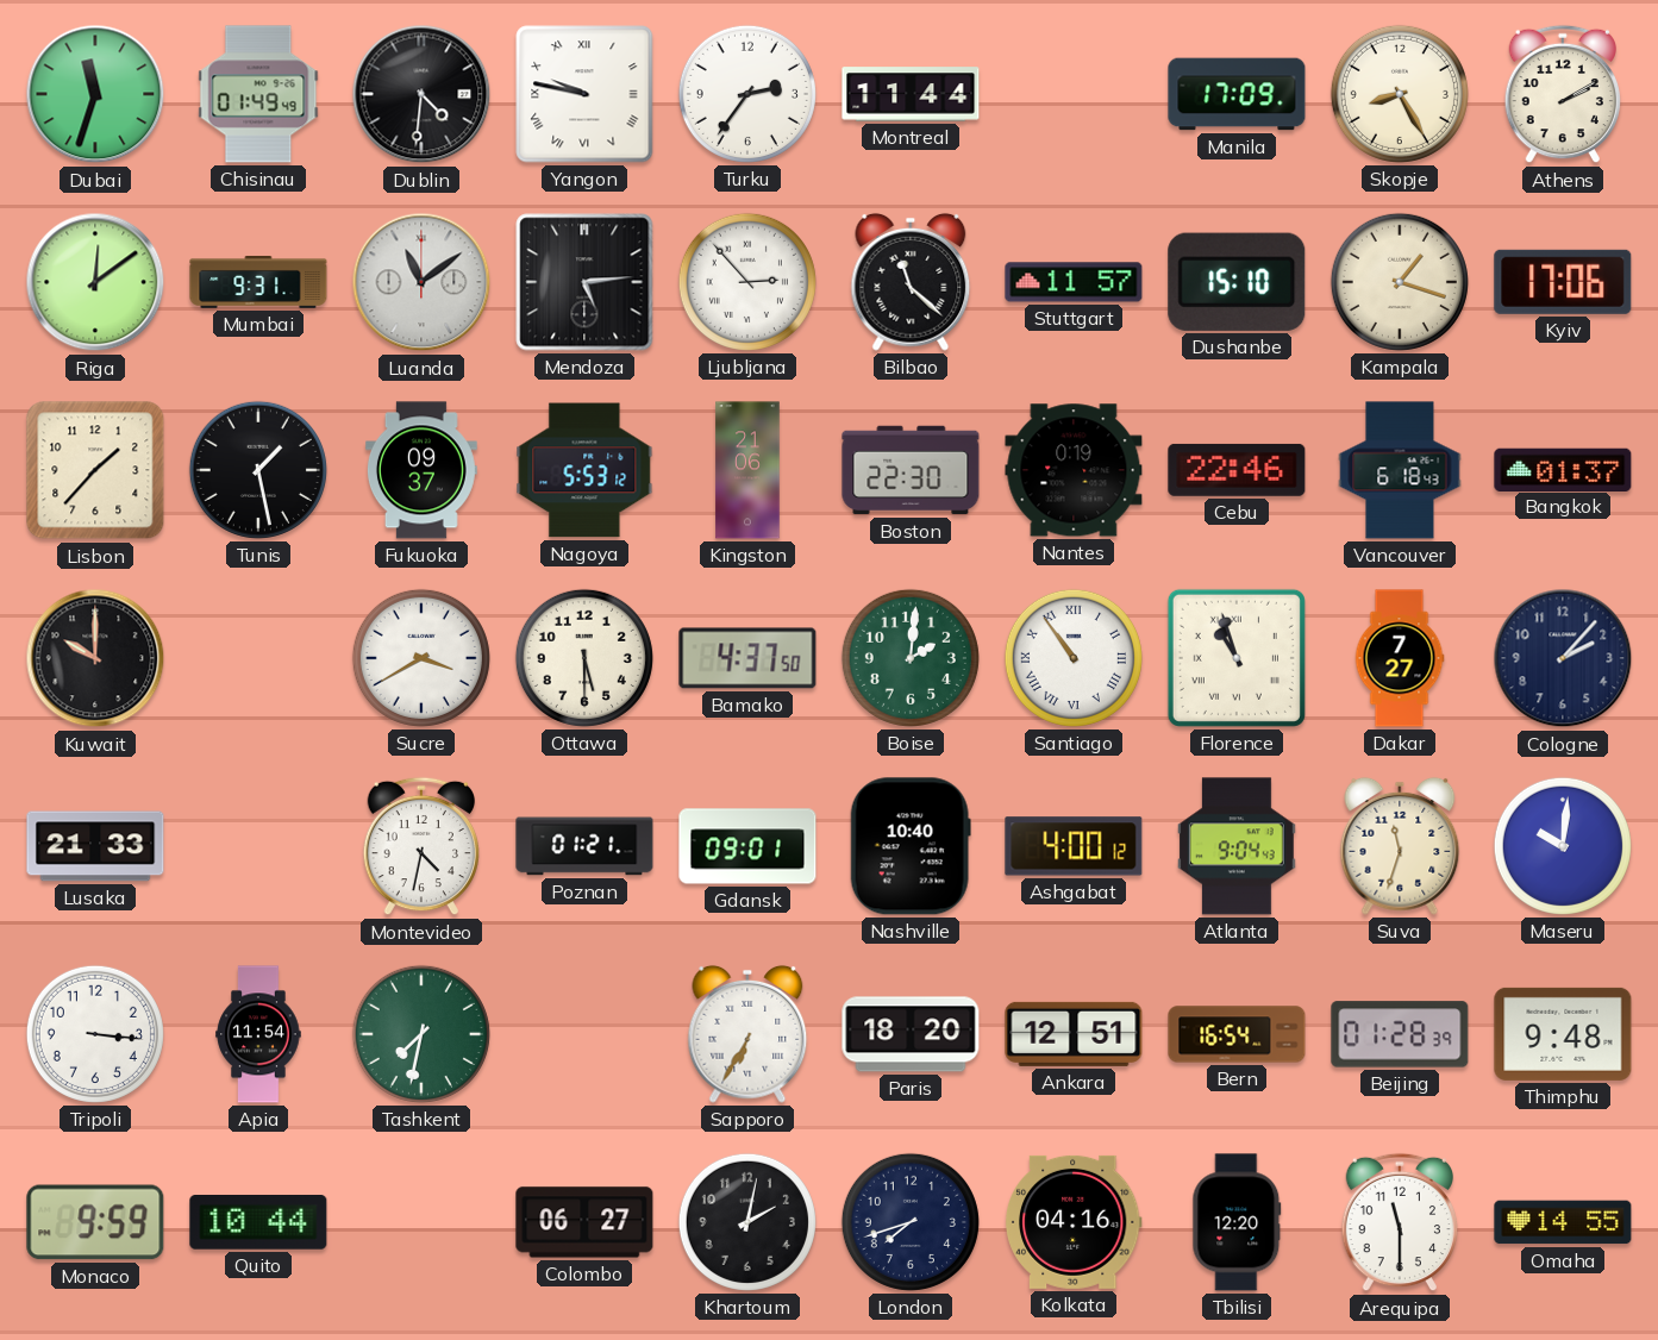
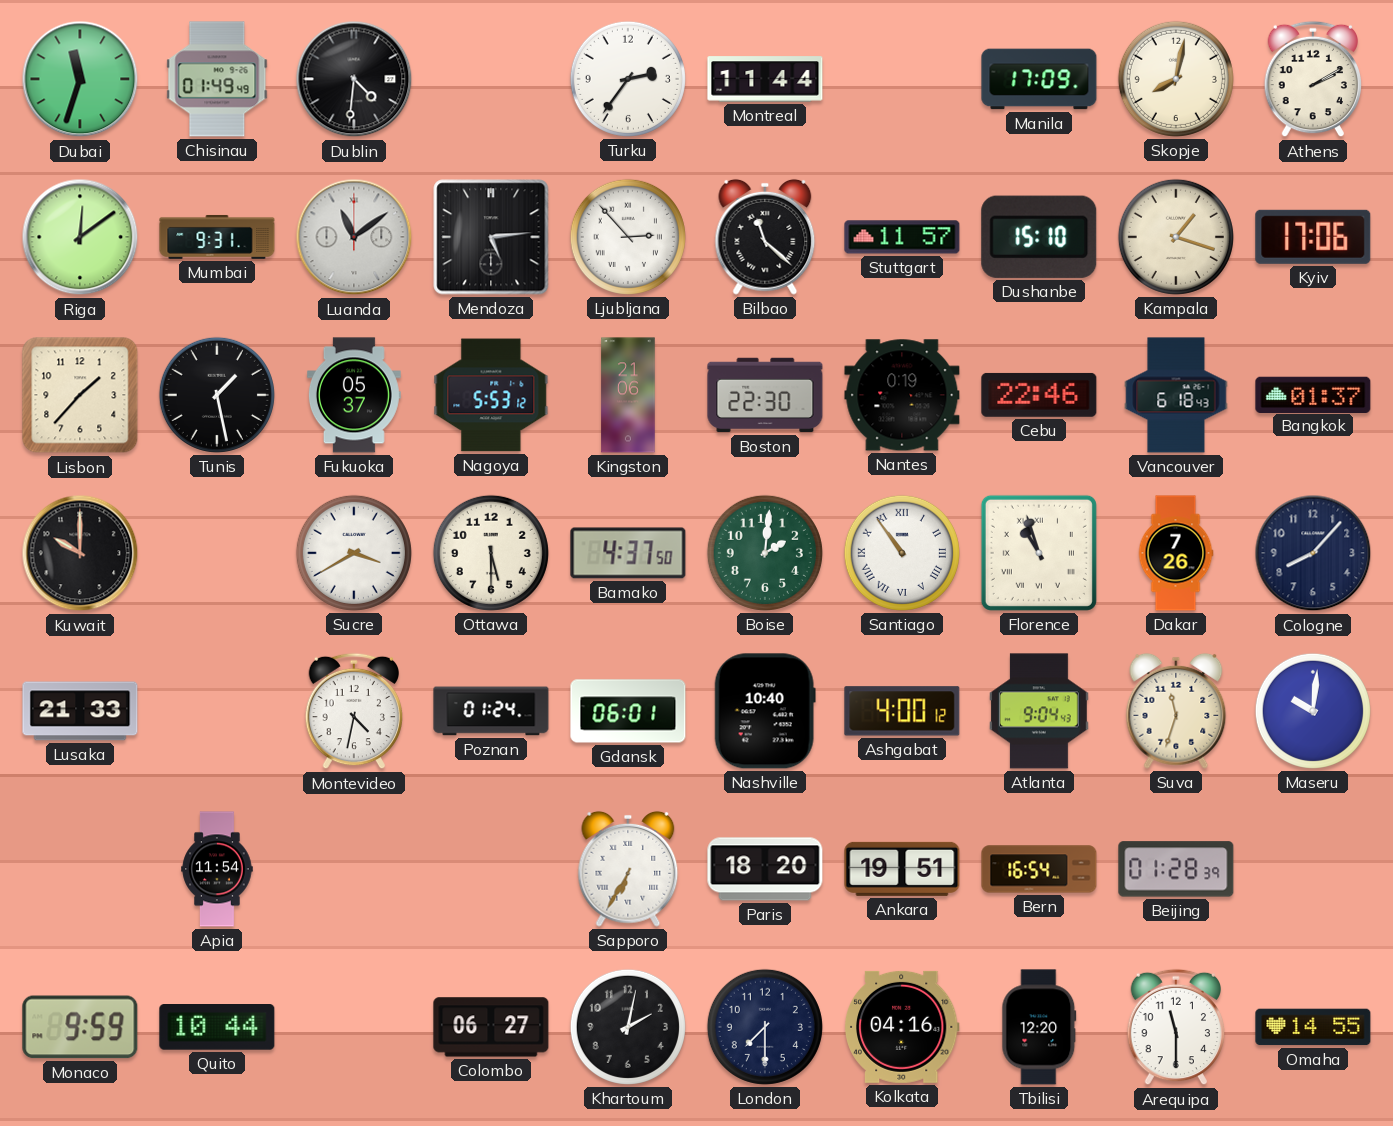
Yangon: 9:47 -> none
Skopje: 8:25 -> 8:02
Fukuoka: 09:37 -> 05:37
Dakar: 7:27 -> 7:26
Cologne: 2:07 -> 8:07
Poznan: 01:21 -> 01:24
Gdansk: 09:01 -> 06:01
Tripoli: 3:16 -> none
Tashkent: 7:32 -> none
Ankara: 12:51 -> 19:51
Thimphu: 9:48 -> none
London: 7:42 -> 7:30
